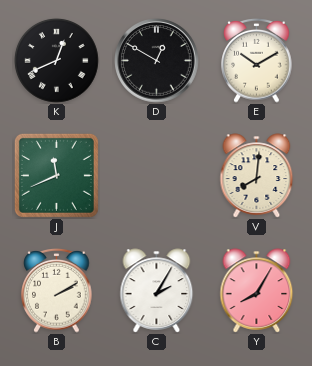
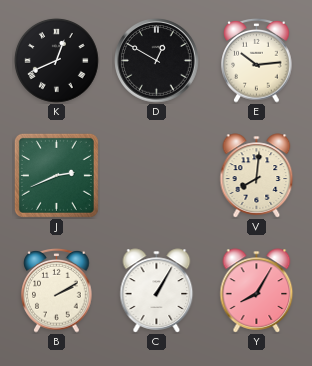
E: 10:10 -> 10:14
J: 11:41 -> 2:41
C: 2:05 -> 1:05
